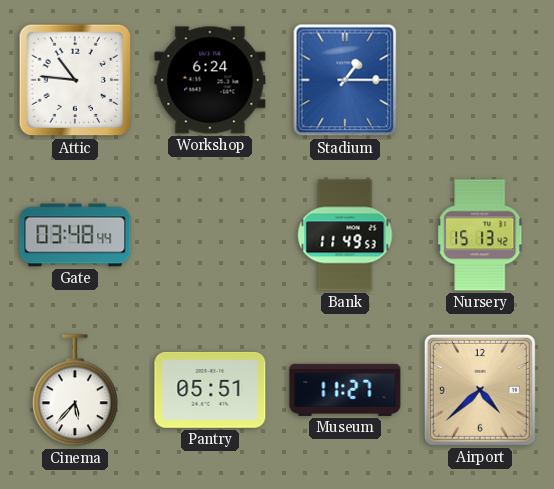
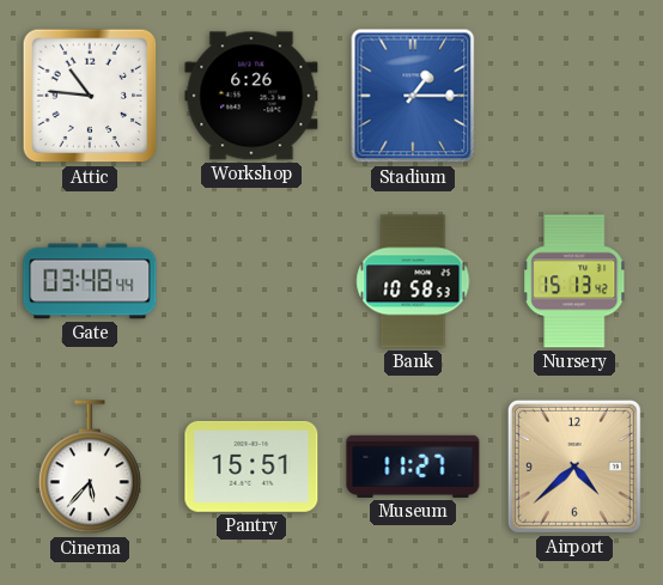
Workshop: 6:24 -> 6:26
Bank: 11:49 -> 10:58
Pantry: 05:51 -> 15:51
